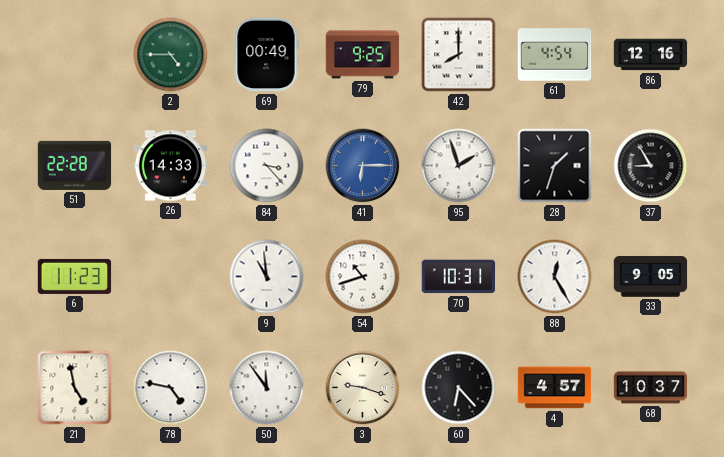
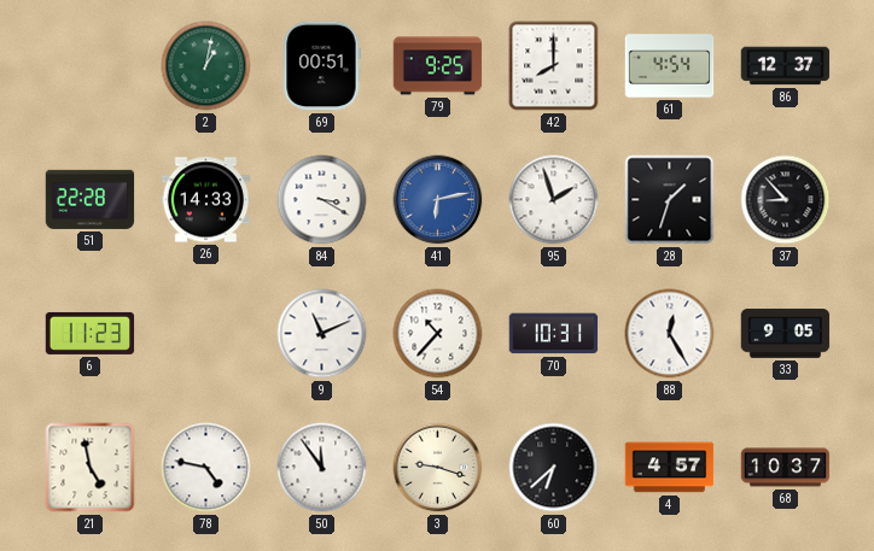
2: 4:45 -> 1:02
69: 00:49 -> 00:51
86: 12:16 -> 12:37
84: 3:23 -> 3:20
41: 6:15 -> 6:13
37: 8:55 -> 8:53
9: 10:59 -> 11:11
54: 10:42 -> 10:37
60: 6:23 -> 6:38
